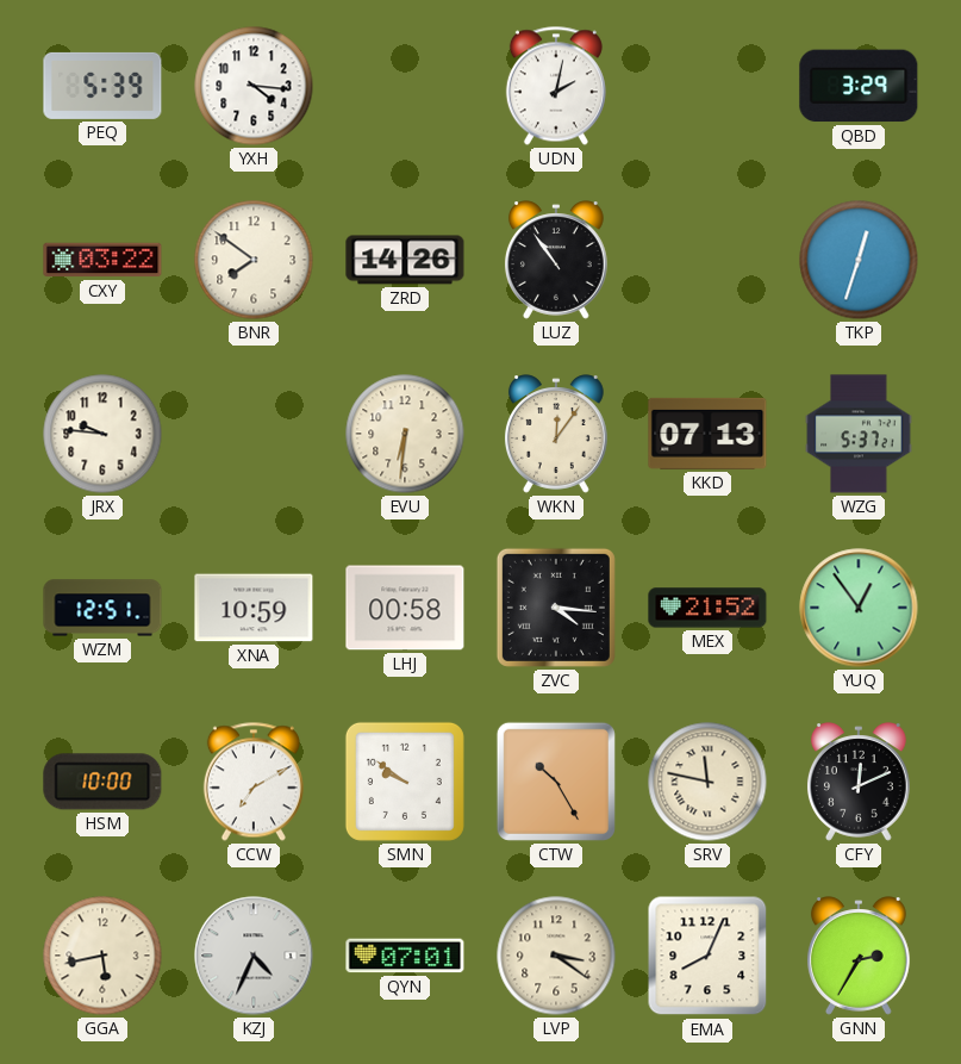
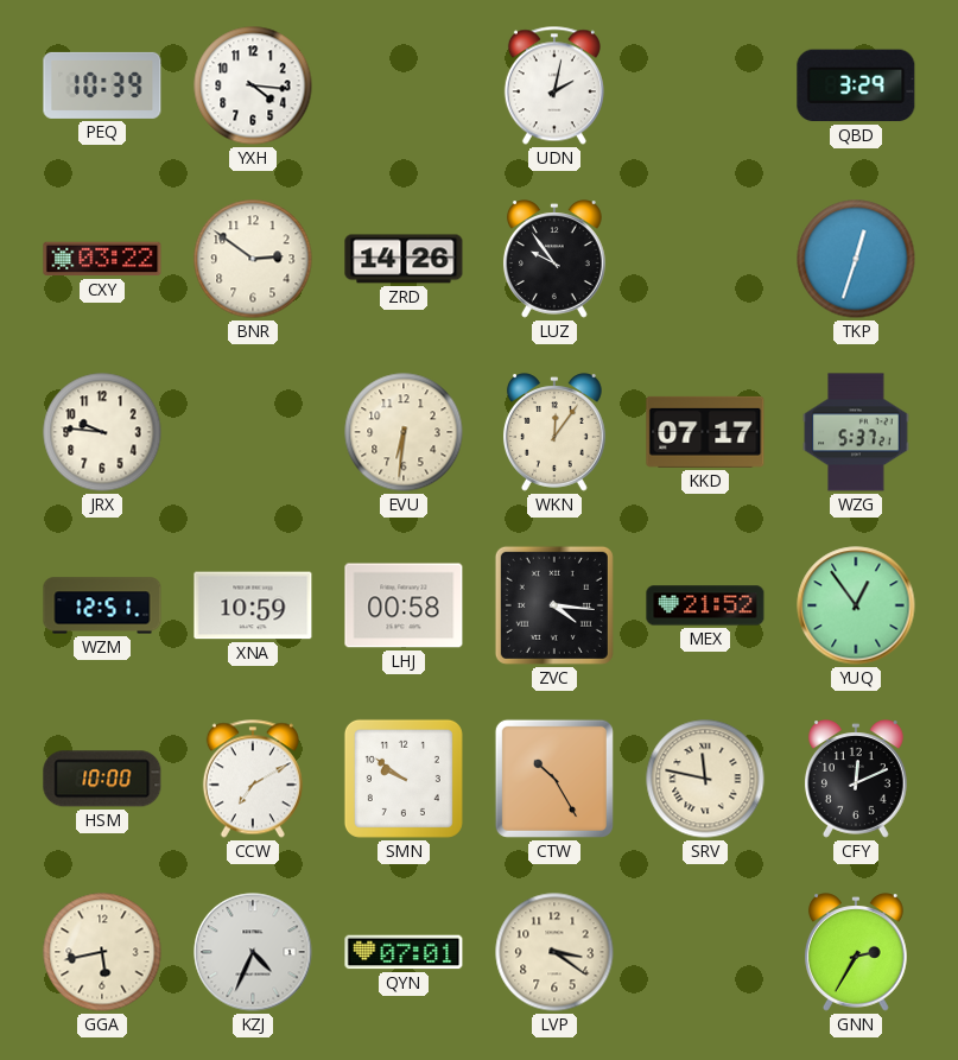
PEQ: 5:39 -> 10:39
BNR: 7:51 -> 2:51
LUZ: 10:54 -> 9:54
KKD: 07:13 -> 07:17
EMA: 8:04 -> none
